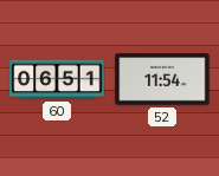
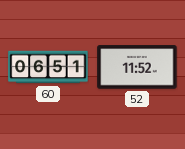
52: 11:54 -> 11:52
